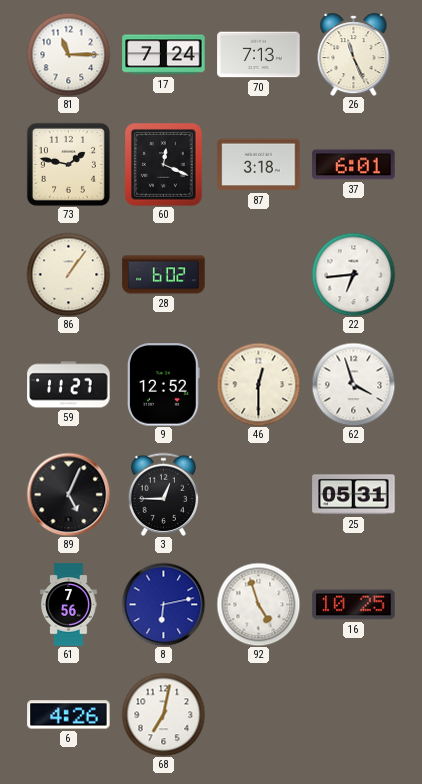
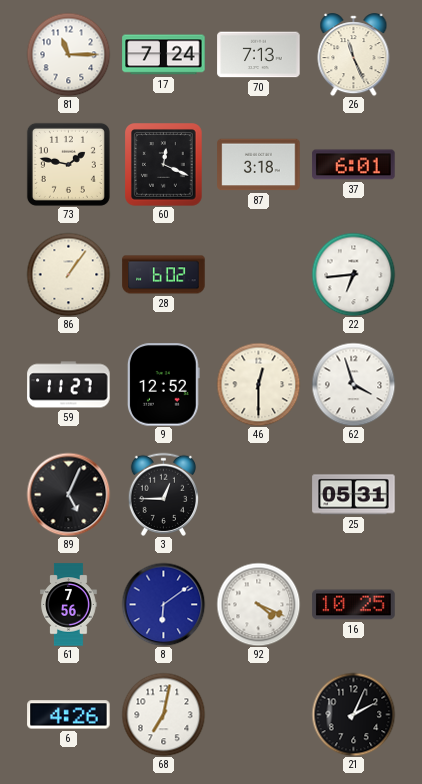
8: 6:13 -> 6:09
92: 4:57 -> 4:19
21: none -> 2:04
